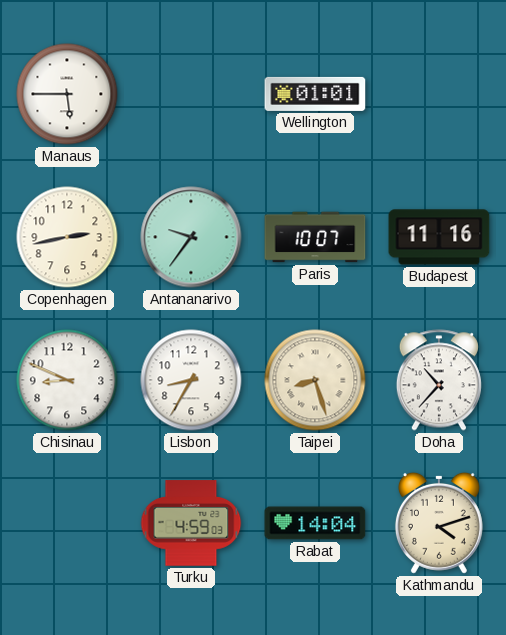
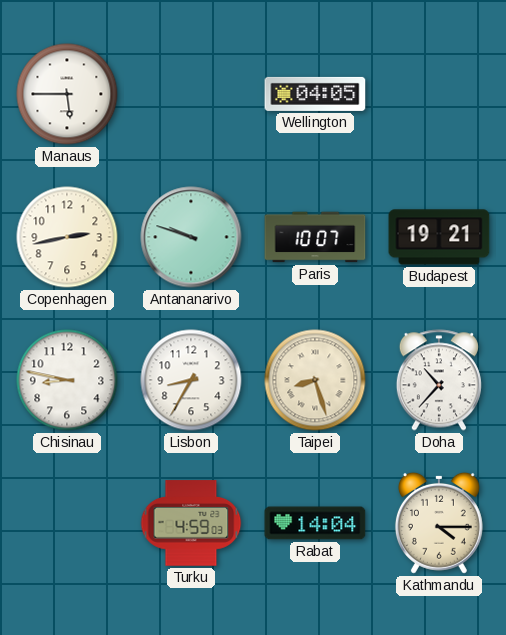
Wellington: 01:01 -> 04:05
Antananarivo: 9:36 -> 9:48
Budapest: 11:16 -> 19:21
Chisinau: 8:49 -> 8:47
Kathmandu: 4:12 -> 4:15
